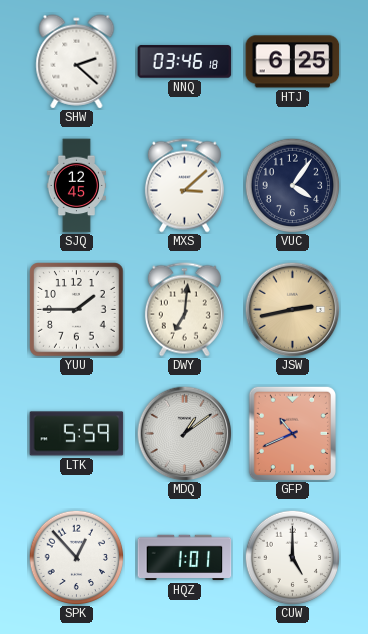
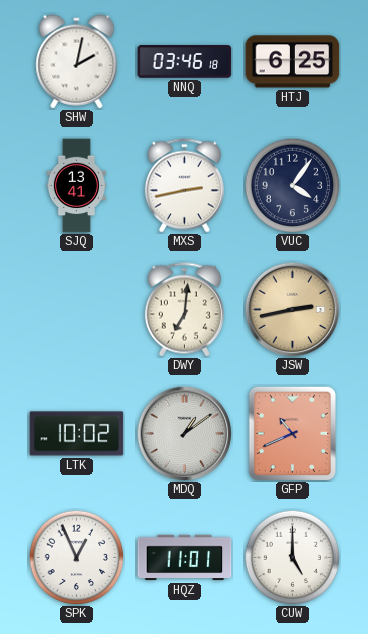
SHW: 2:22 -> 2:02
SJQ: 12:45 -> 13:41
MXS: 3:08 -> 2:43
YUU: 1:45 -> none
LTK: 5:59 -> 10:02
SPK: 12:53 -> 12:56
HQZ: 1:01 -> 11:01
